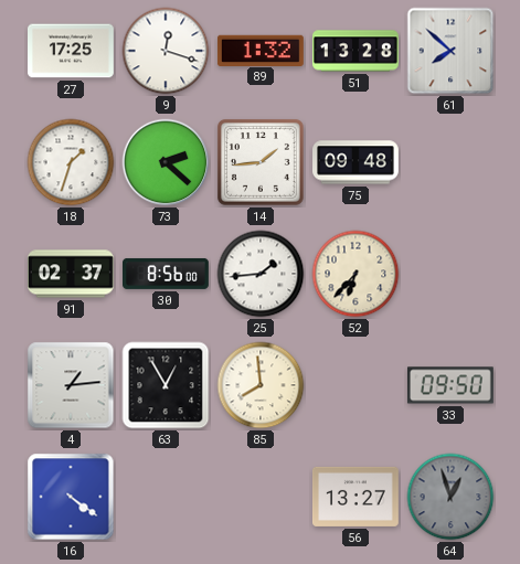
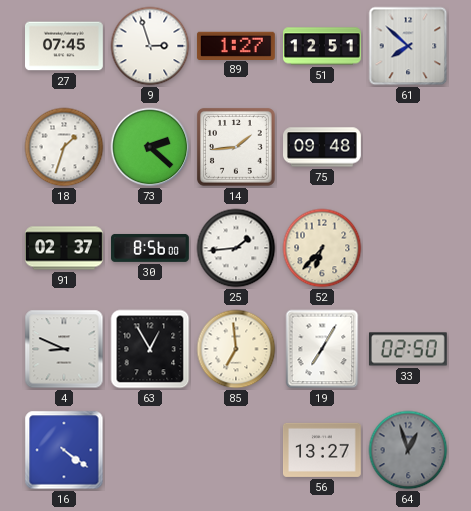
27: 17:25 -> 07:45
9: 12:18 -> 2:57
89: 1:32 -> 1:27
51: 13:28 -> 12:51
4: 1:14 -> 8:49
85: 7:59 -> 6:59
19: none -> 7:05
33: 09:50 -> 02:50
